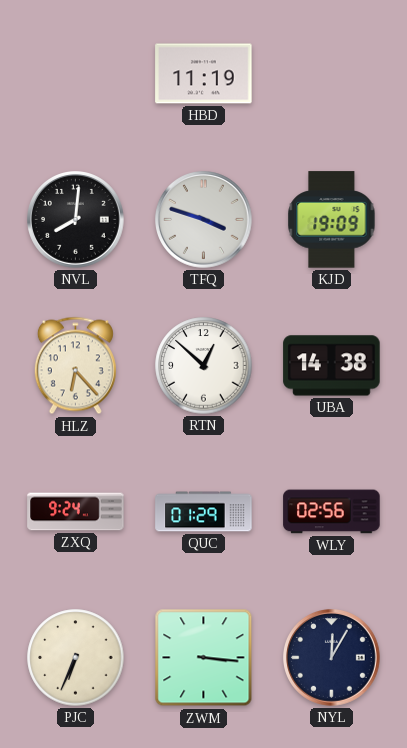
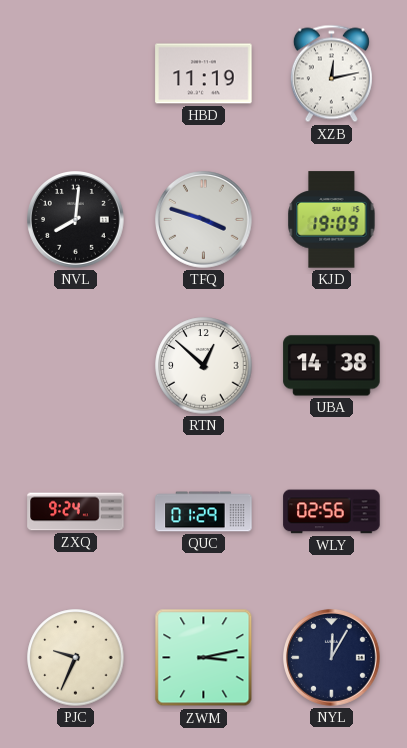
XZB: none -> 12:13
HLZ: 6:23 -> none
PJC: 6:34 -> 9:34
ZWM: 3:16 -> 3:13
